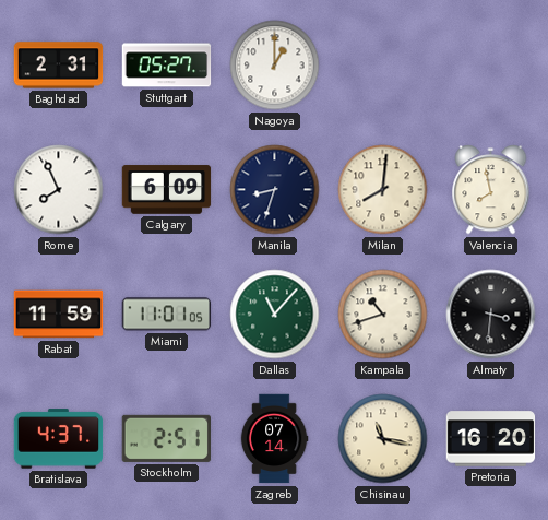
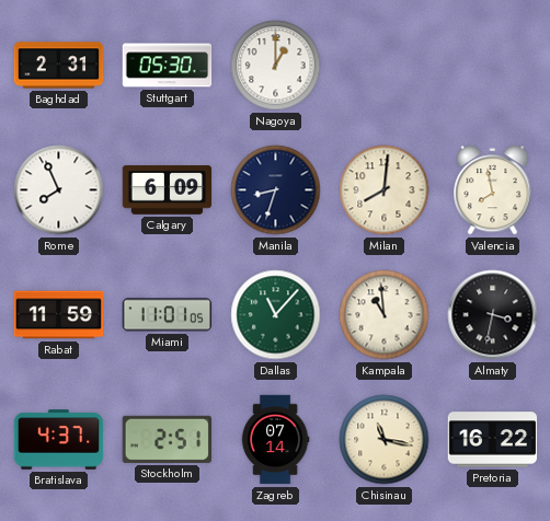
Stuttgart: 05:27 -> 05:30
Kampala: 10:42 -> 10:59
Almaty: 3:31 -> 3:32
Pretoria: 16:20 -> 16:22
